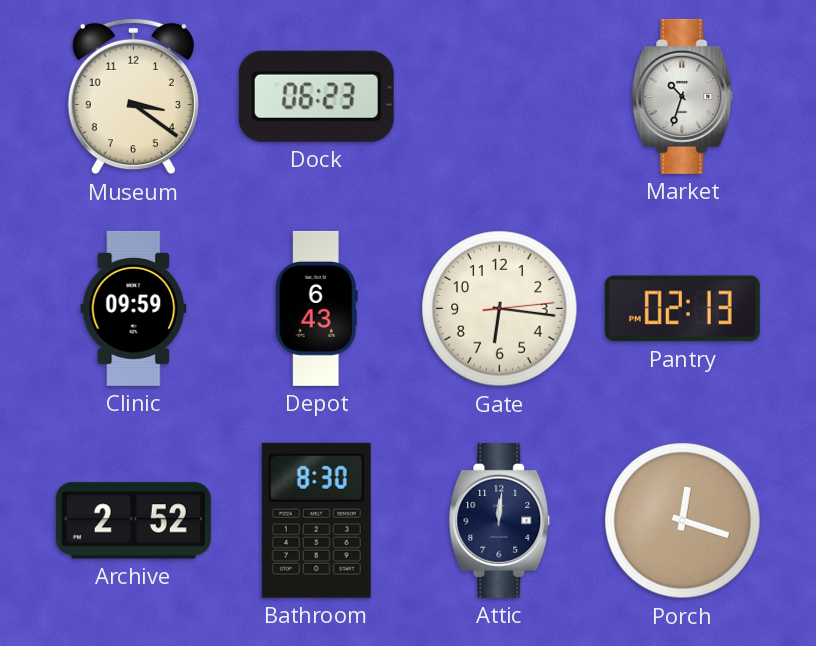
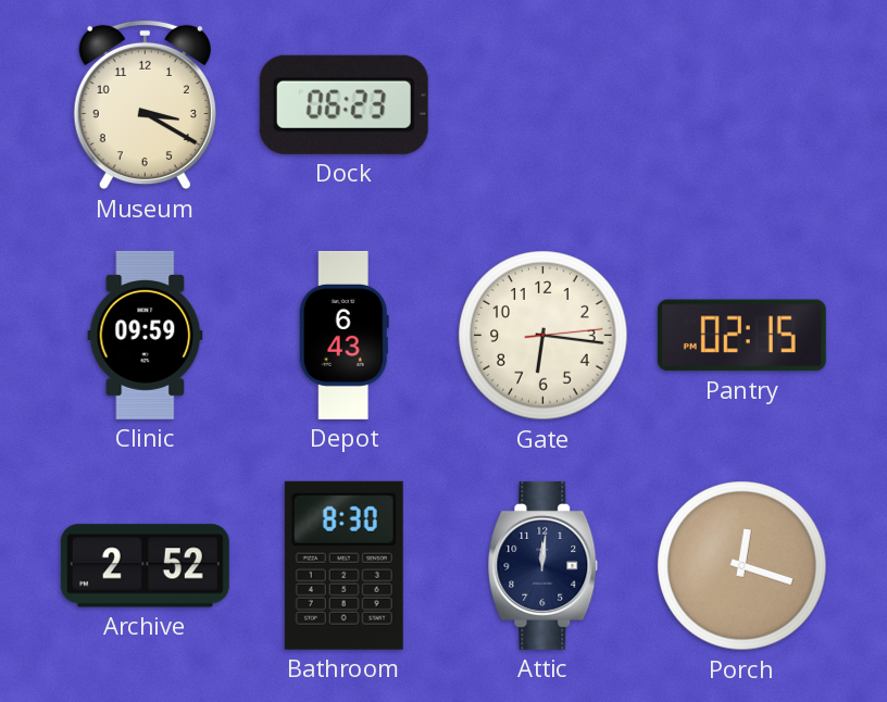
Museum: 3:21 -> 3:20
Market: 10:33 -> none
Pantry: 02:13 -> 02:15
